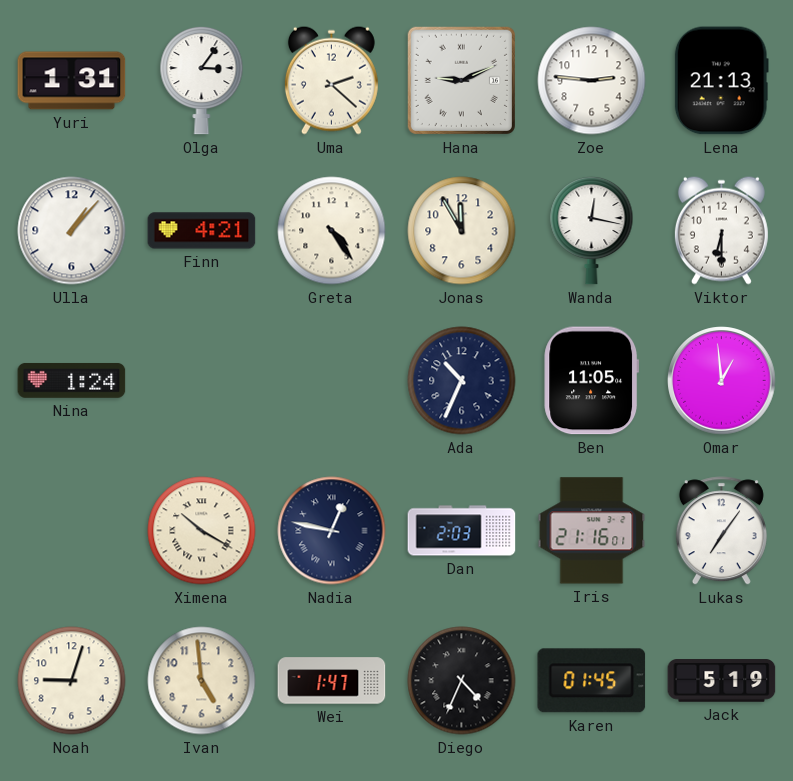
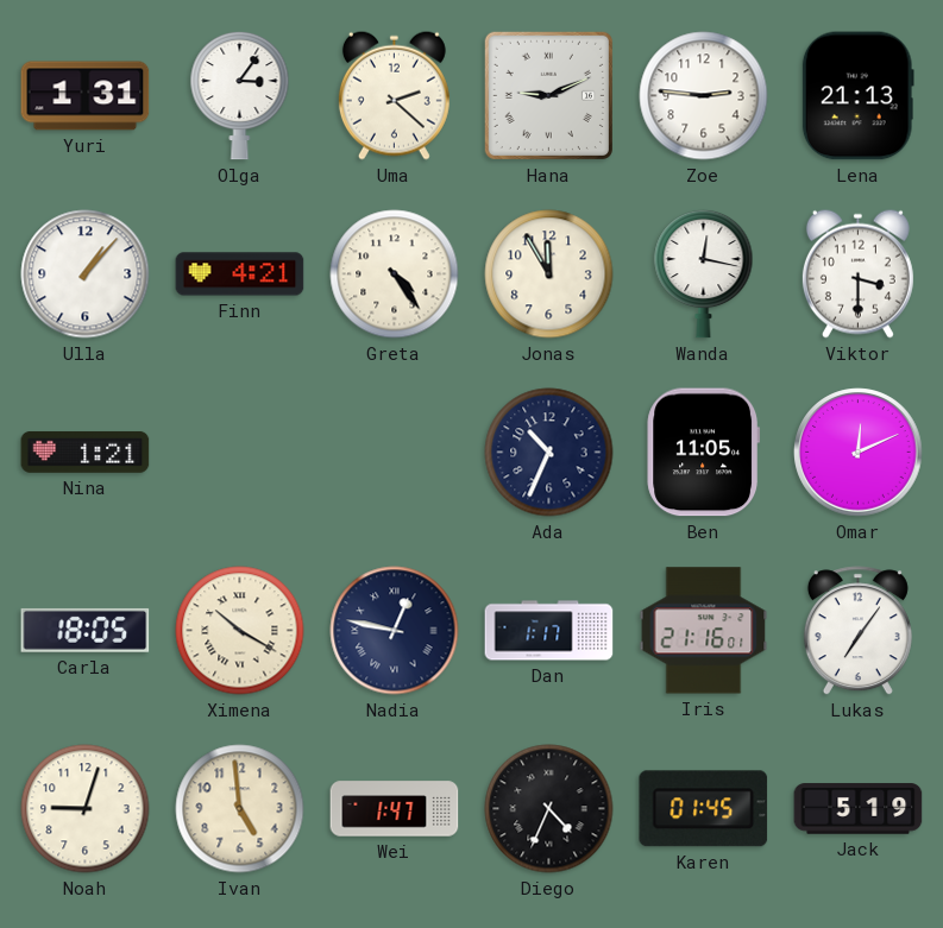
Viktor: 6:30 -> 3:30
Nina: 1:24 -> 1:21
Omar: 12:59 -> 12:11
Carla: none -> 18:05
Dan: 2:03 -> 1:17
